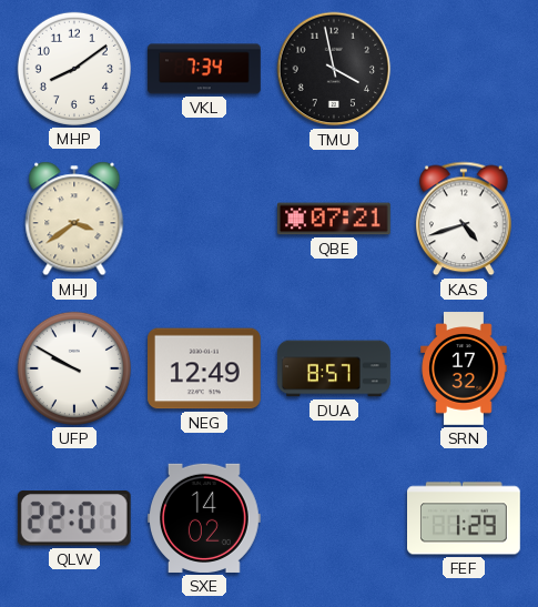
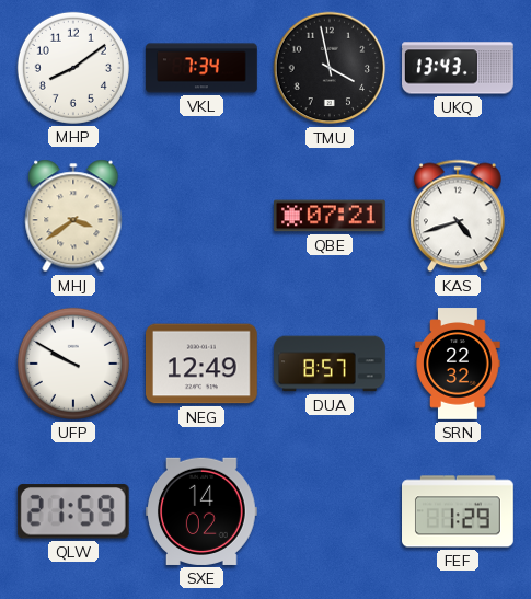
UKQ: none -> 13:43
SRN: 17:32 -> 22:32
QLW: 22:01 -> 21:59
